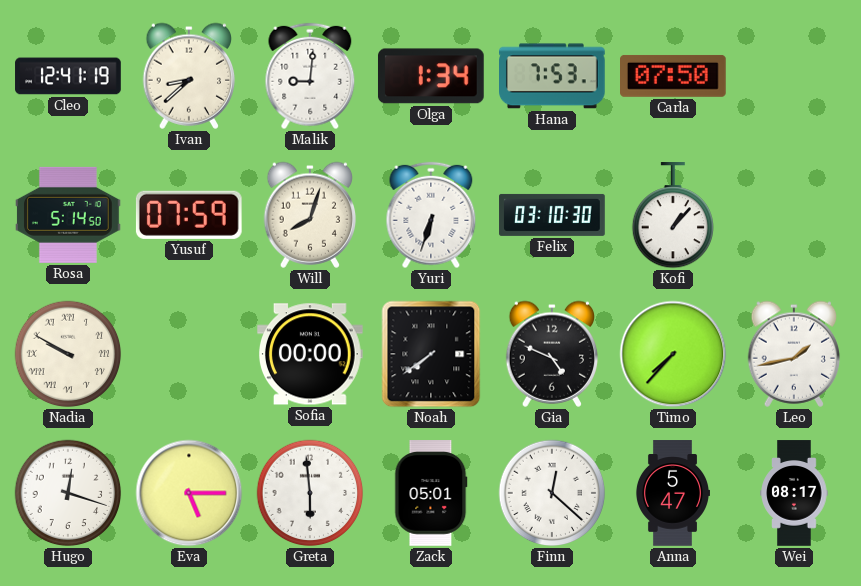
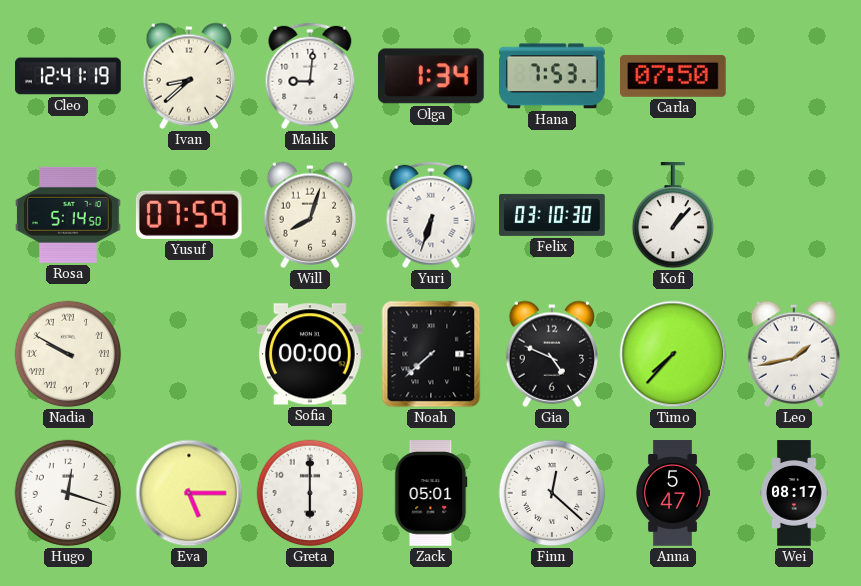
Noah: 7:39 -> 7:38
Greta: 5:59 -> 6:00
